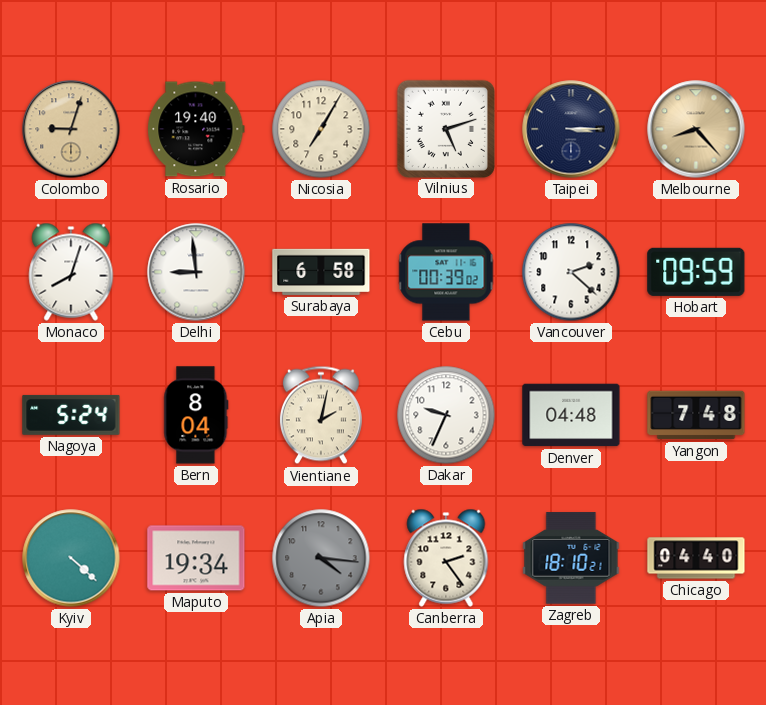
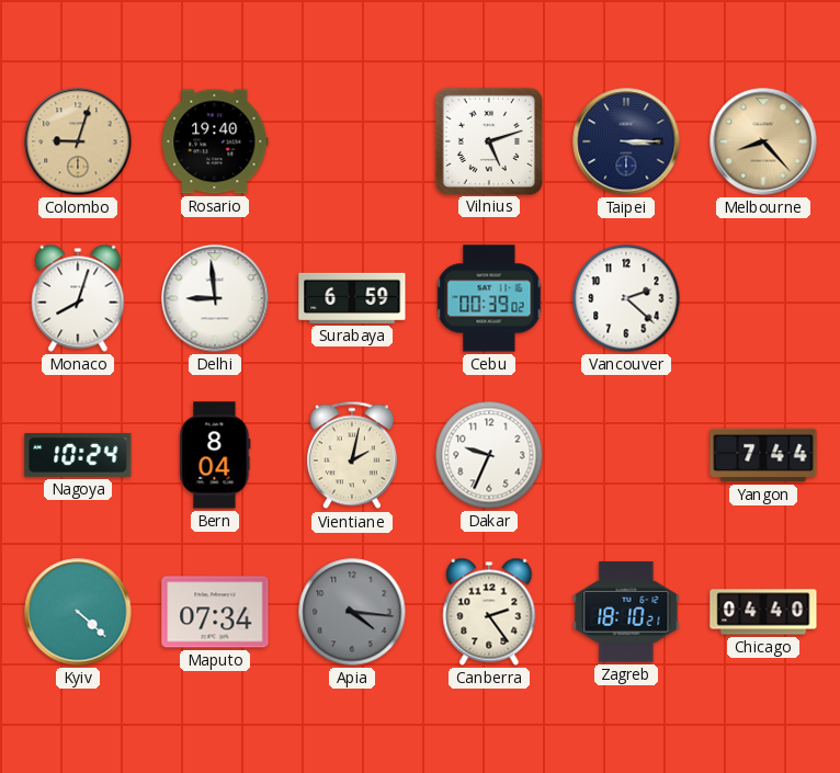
Nicosia: 7:05 -> none
Surabaya: 6:58 -> 6:59
Hobart: 09:59 -> none
Nagoya: 5:24 -> 10:24
Denver: 04:48 -> none
Yangon: 7:48 -> 7:44
Maputo: 19:34 -> 07:34
